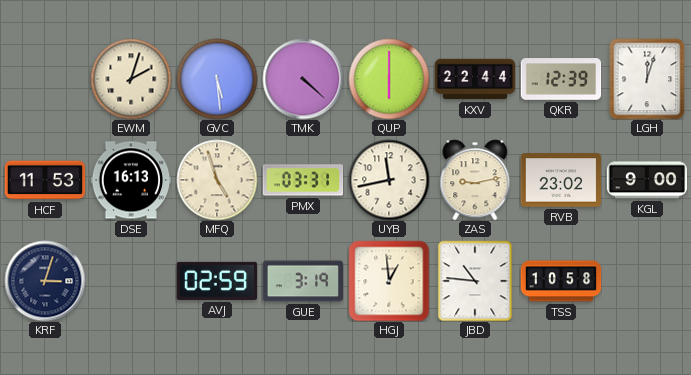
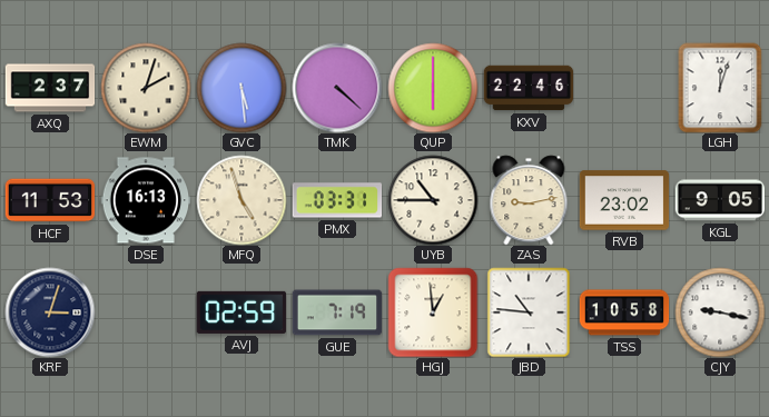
AXQ: none -> 2:37
KXV: 22:44 -> 22:46
QKR: 12:39 -> none
UYB: 11:43 -> 10:45
KGL: 9:00 -> 9:05
GUE: 3:19 -> 7:19
CJY: none -> 9:17
